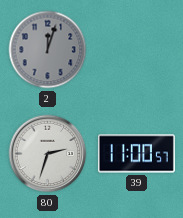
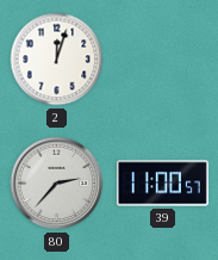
2 dial: grey -> white
80: 2:33 -> 2:37
